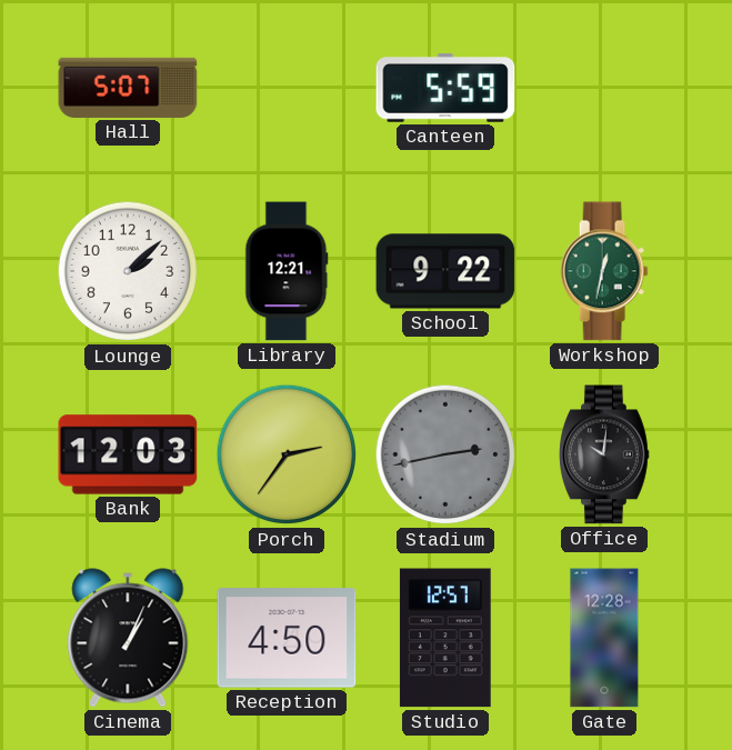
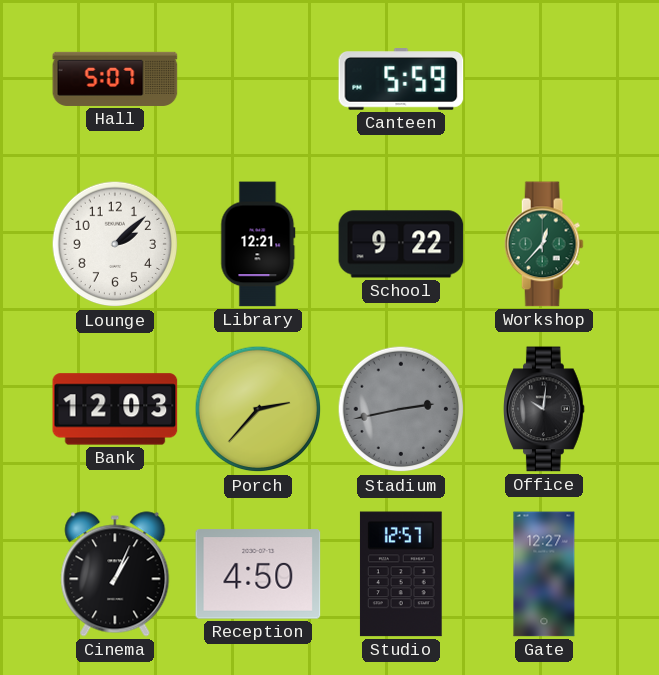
Workshop: 12:32 -> 12:37
Porch: 2:36 -> 2:37
Gate: 12:28 -> 12:27
